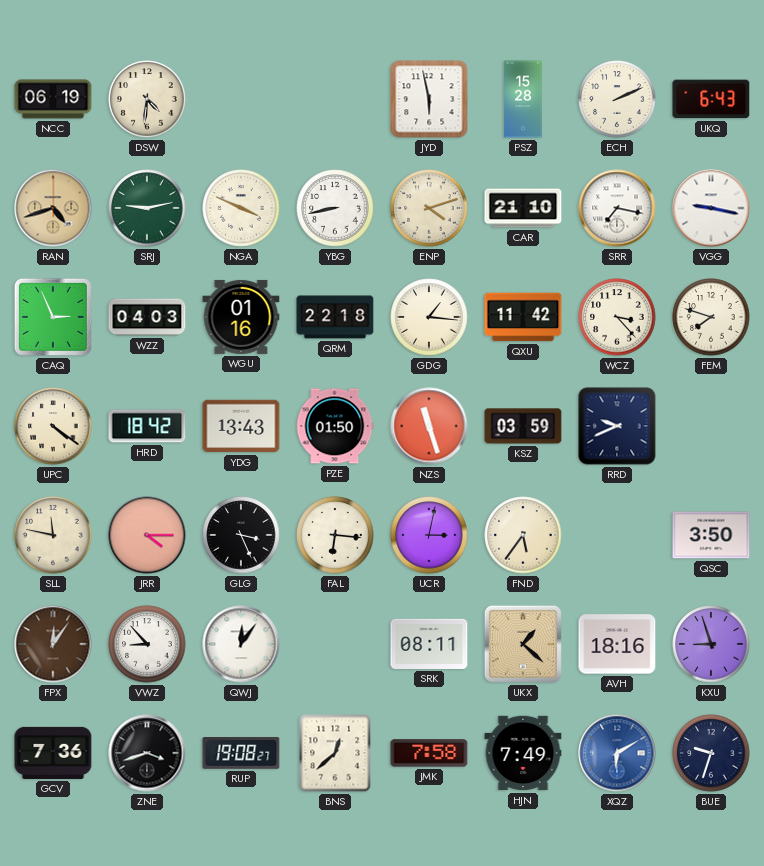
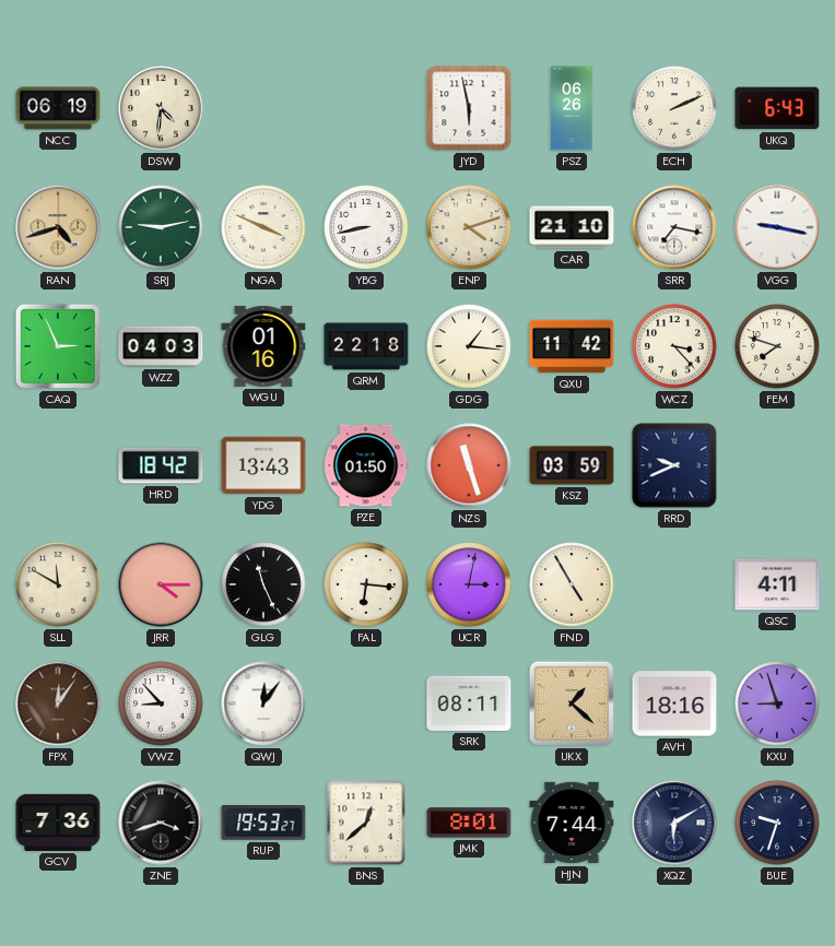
PSZ: 15:28 -> 06:26
UPC: 4:21 -> none
SLL: 11:47 -> 11:50
GLG: 3:26 -> 11:26
FND: 5:36 -> 4:55
QSC: 3:50 -> 4:11
RUP: 19:08 -> 19:53
JMK: 7:58 -> 8:01
HJN: 7:49 -> 7:44
XQZ dial: blue -> navy
